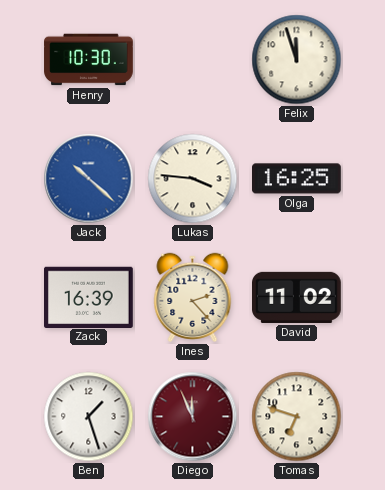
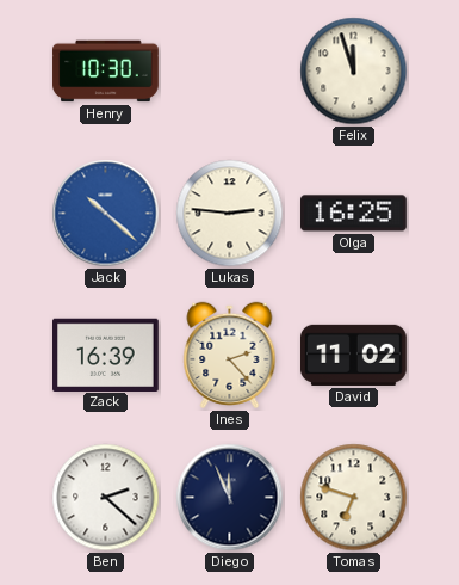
Lukas: 3:46 -> 2:46
Ben: 1:27 -> 2:22
Diego dial: burgundy -> navy
